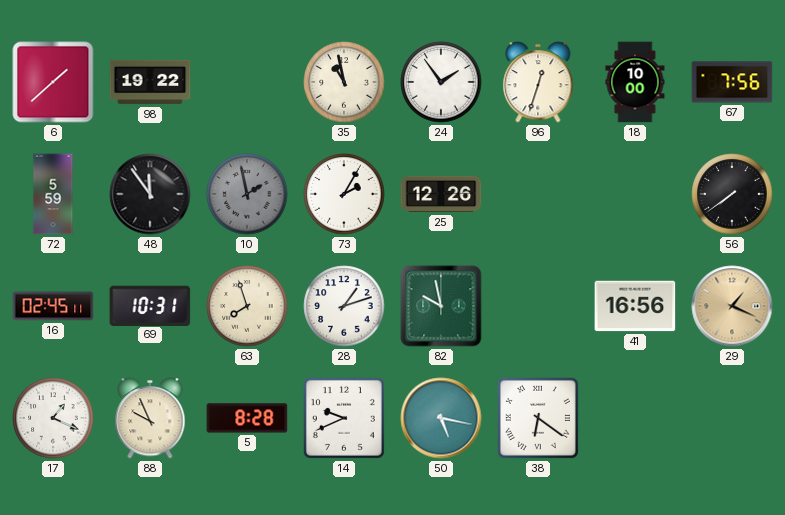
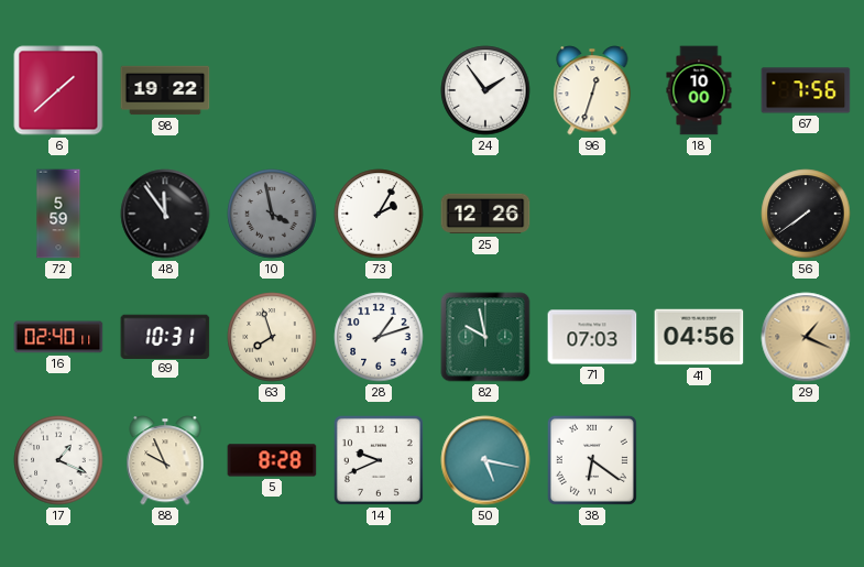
35: 10:58 -> none
10: 1:58 -> 3:58
16: 02:45 -> 02:40
71: none -> 07:03
41: 16:56 -> 04:56
